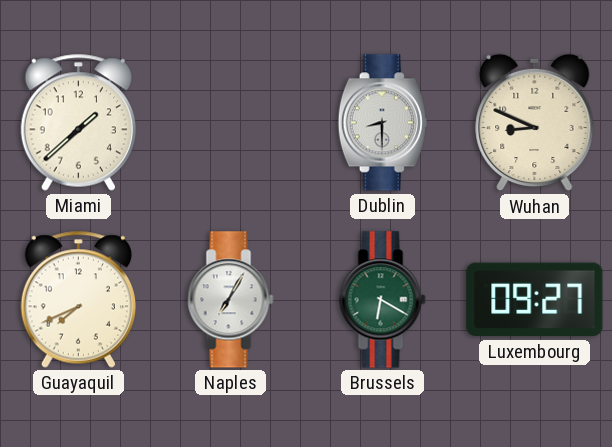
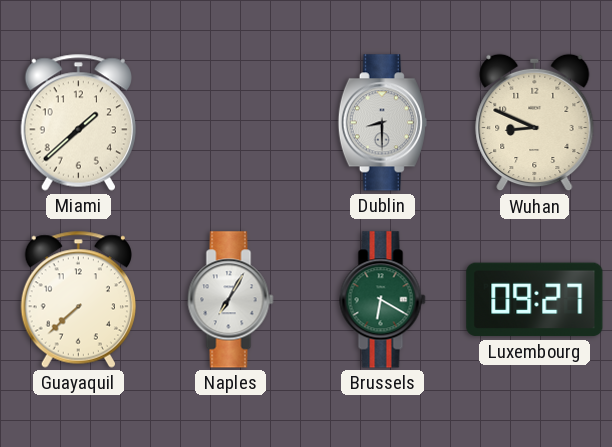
Guayaquil: 7:41 -> 7:38
